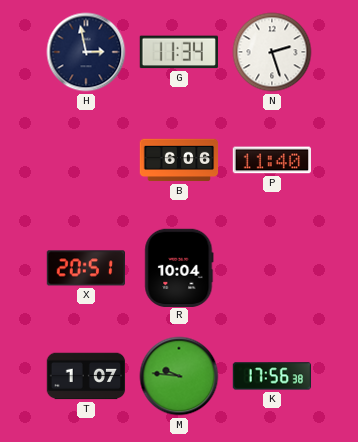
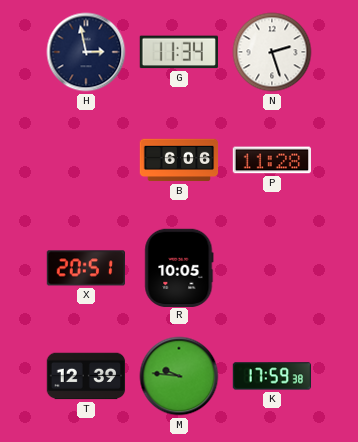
P: 11:40 -> 11:28
R: 10:04 -> 10:05
T: 1:07 -> 12:39
K: 17:56 -> 17:59
